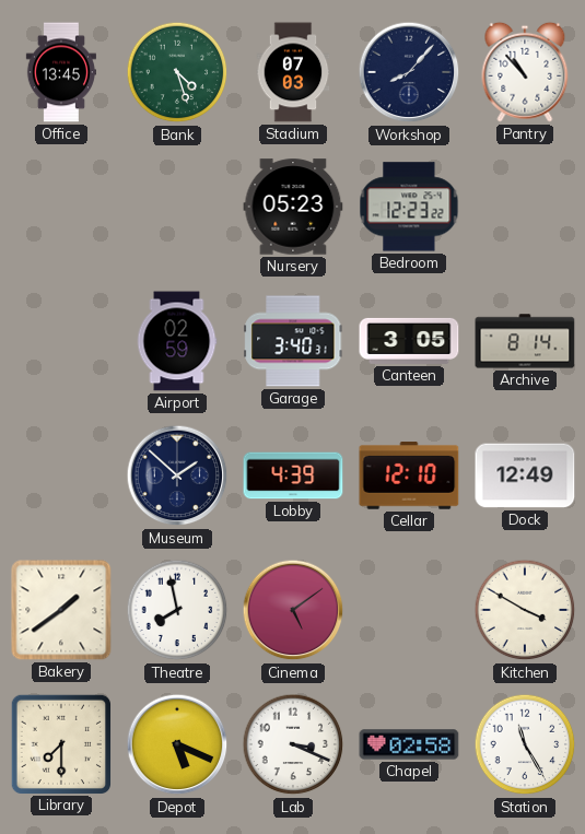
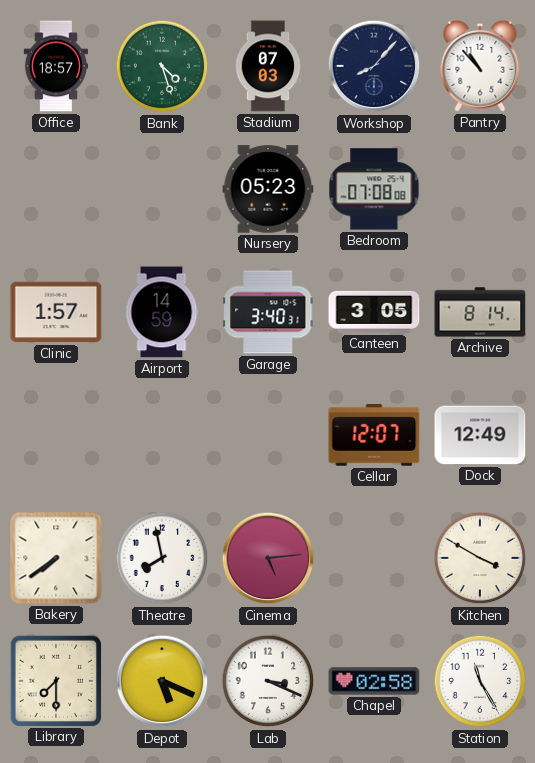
Office: 13:45 -> 18:57
Bedroom: 12:23 -> 07:08
Clinic: none -> 1:57
Airport: 02:59 -> 14:59
Museum: 1:52 -> none
Lobby: 4:39 -> none
Cellar: 12:10 -> 12:07
Bakery: 1:39 -> 7:39
Cinema: 5:09 -> 5:14
